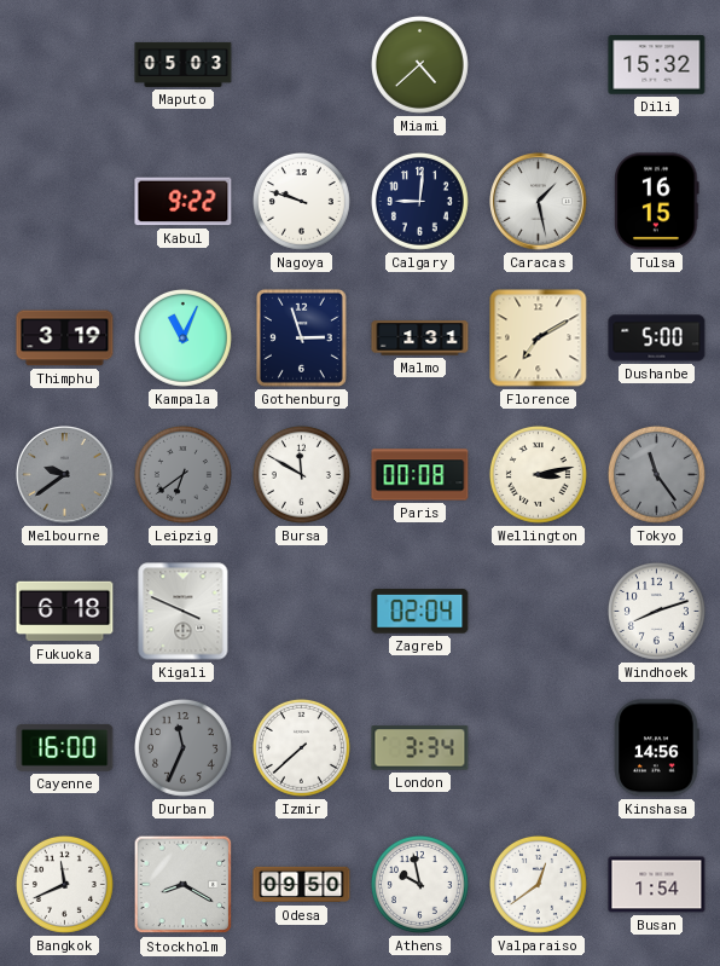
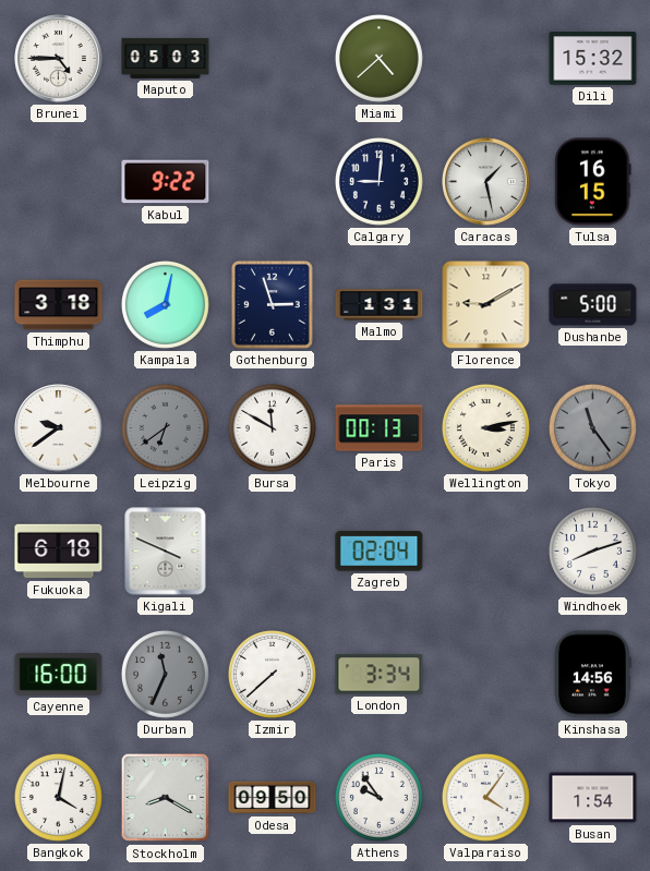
Brunei: none -> 4:45
Nagoya: 9:48 -> none
Thimphu: 3:19 -> 3:18
Kampala: 11:04 -> 8:02
Florence: 7:10 -> 9:10
Melbourne dial: grey -> white
Paris: 00:08 -> 00:13
Bangkok: 11:41 -> 4:02
Athens: 9:58 -> 9:54
Valparaiso: 12:39 -> 4:06
